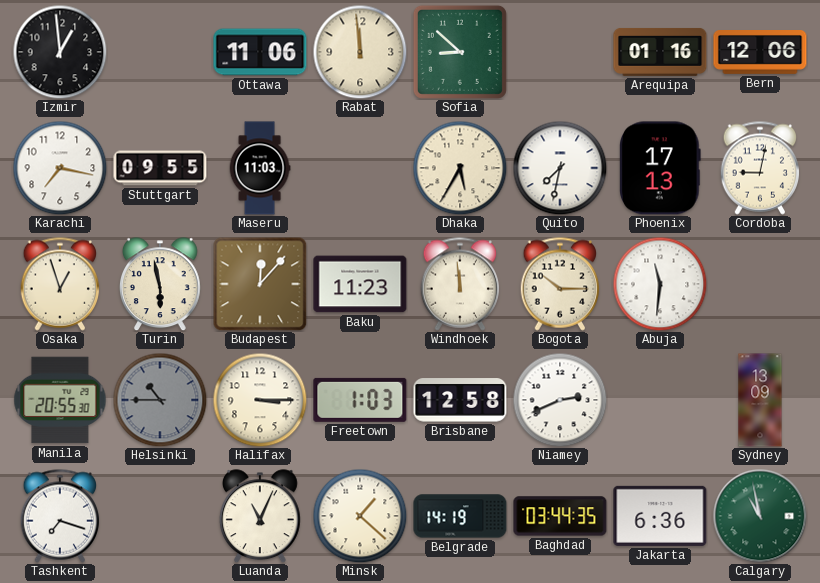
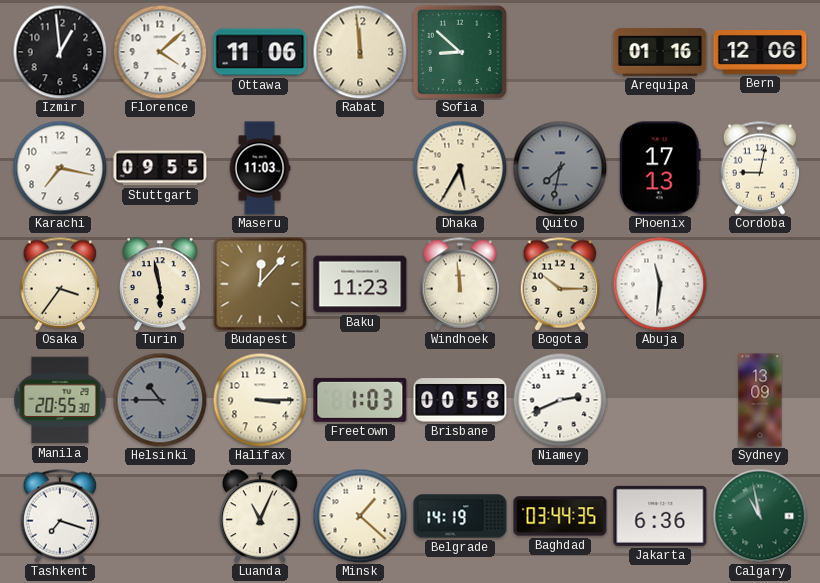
Florence: none -> 4:08
Quito dial: white -> grey
Osaka: 12:57 -> 3:36
Brisbane: 12:58 -> 00:58
